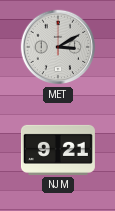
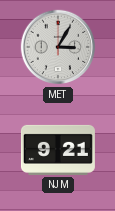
MET: 3:10 -> 3:05
